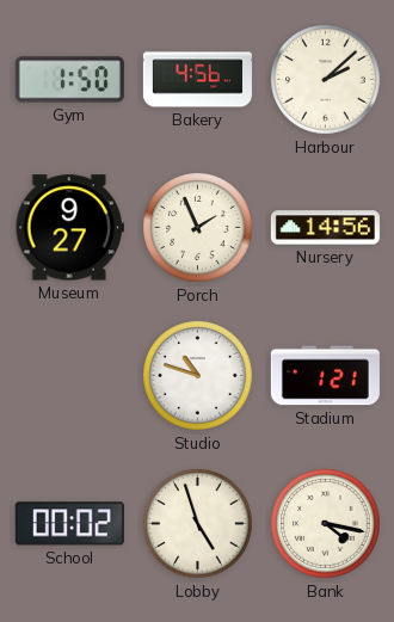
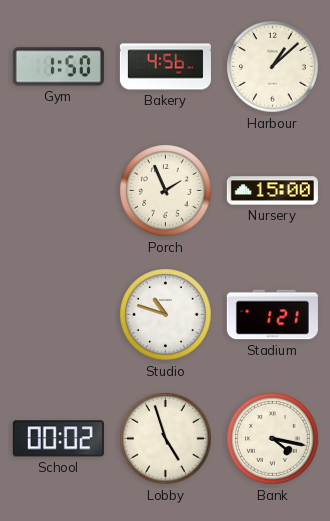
Harbour: 2:08 -> 1:08
Museum: 9:27 -> none
Nursery: 14:56 -> 15:00
